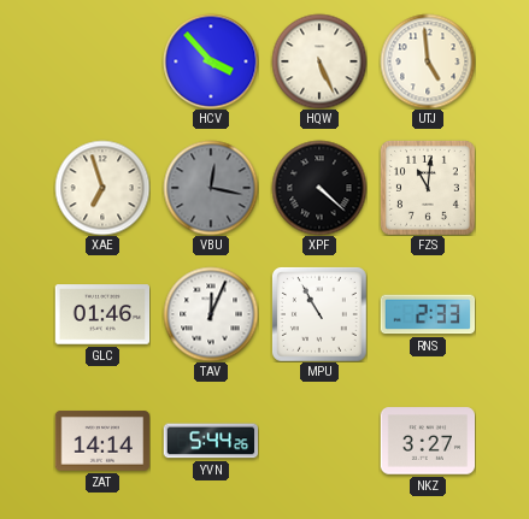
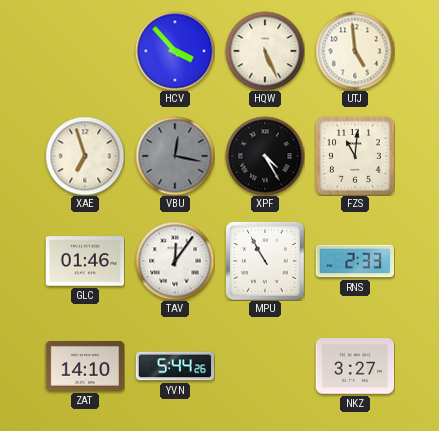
XPF: 4:22 -> 4:25
TAV: 12:04 -> 12:06
ZAT: 14:14 -> 14:10
